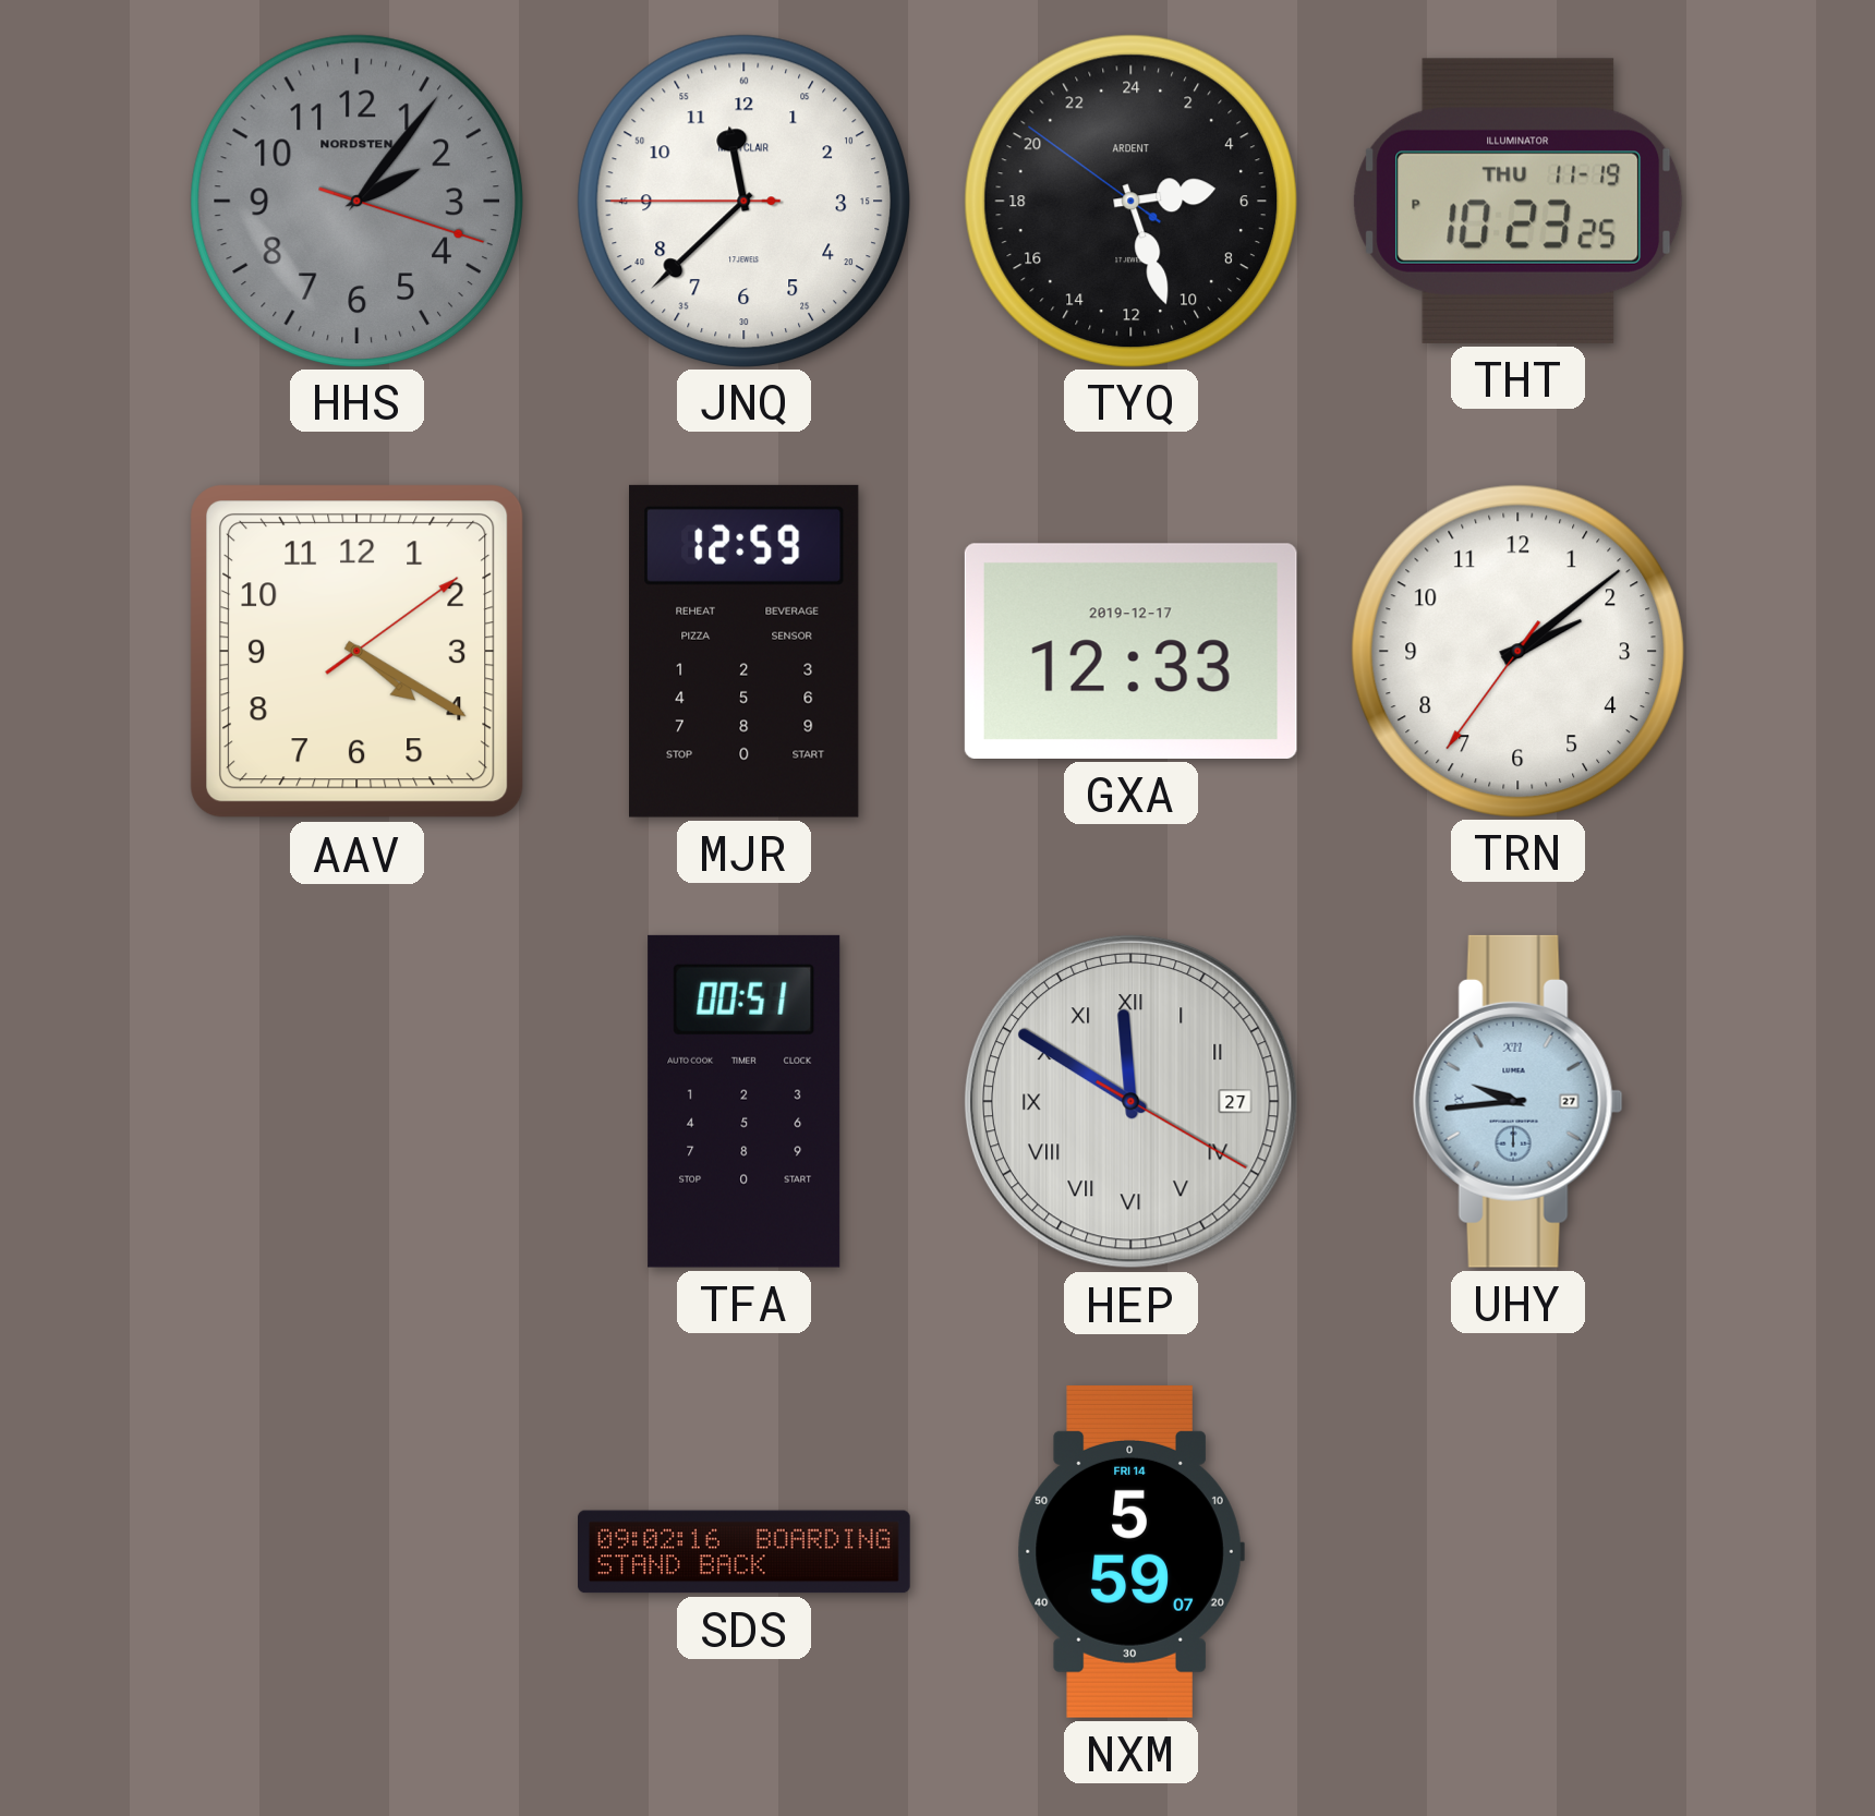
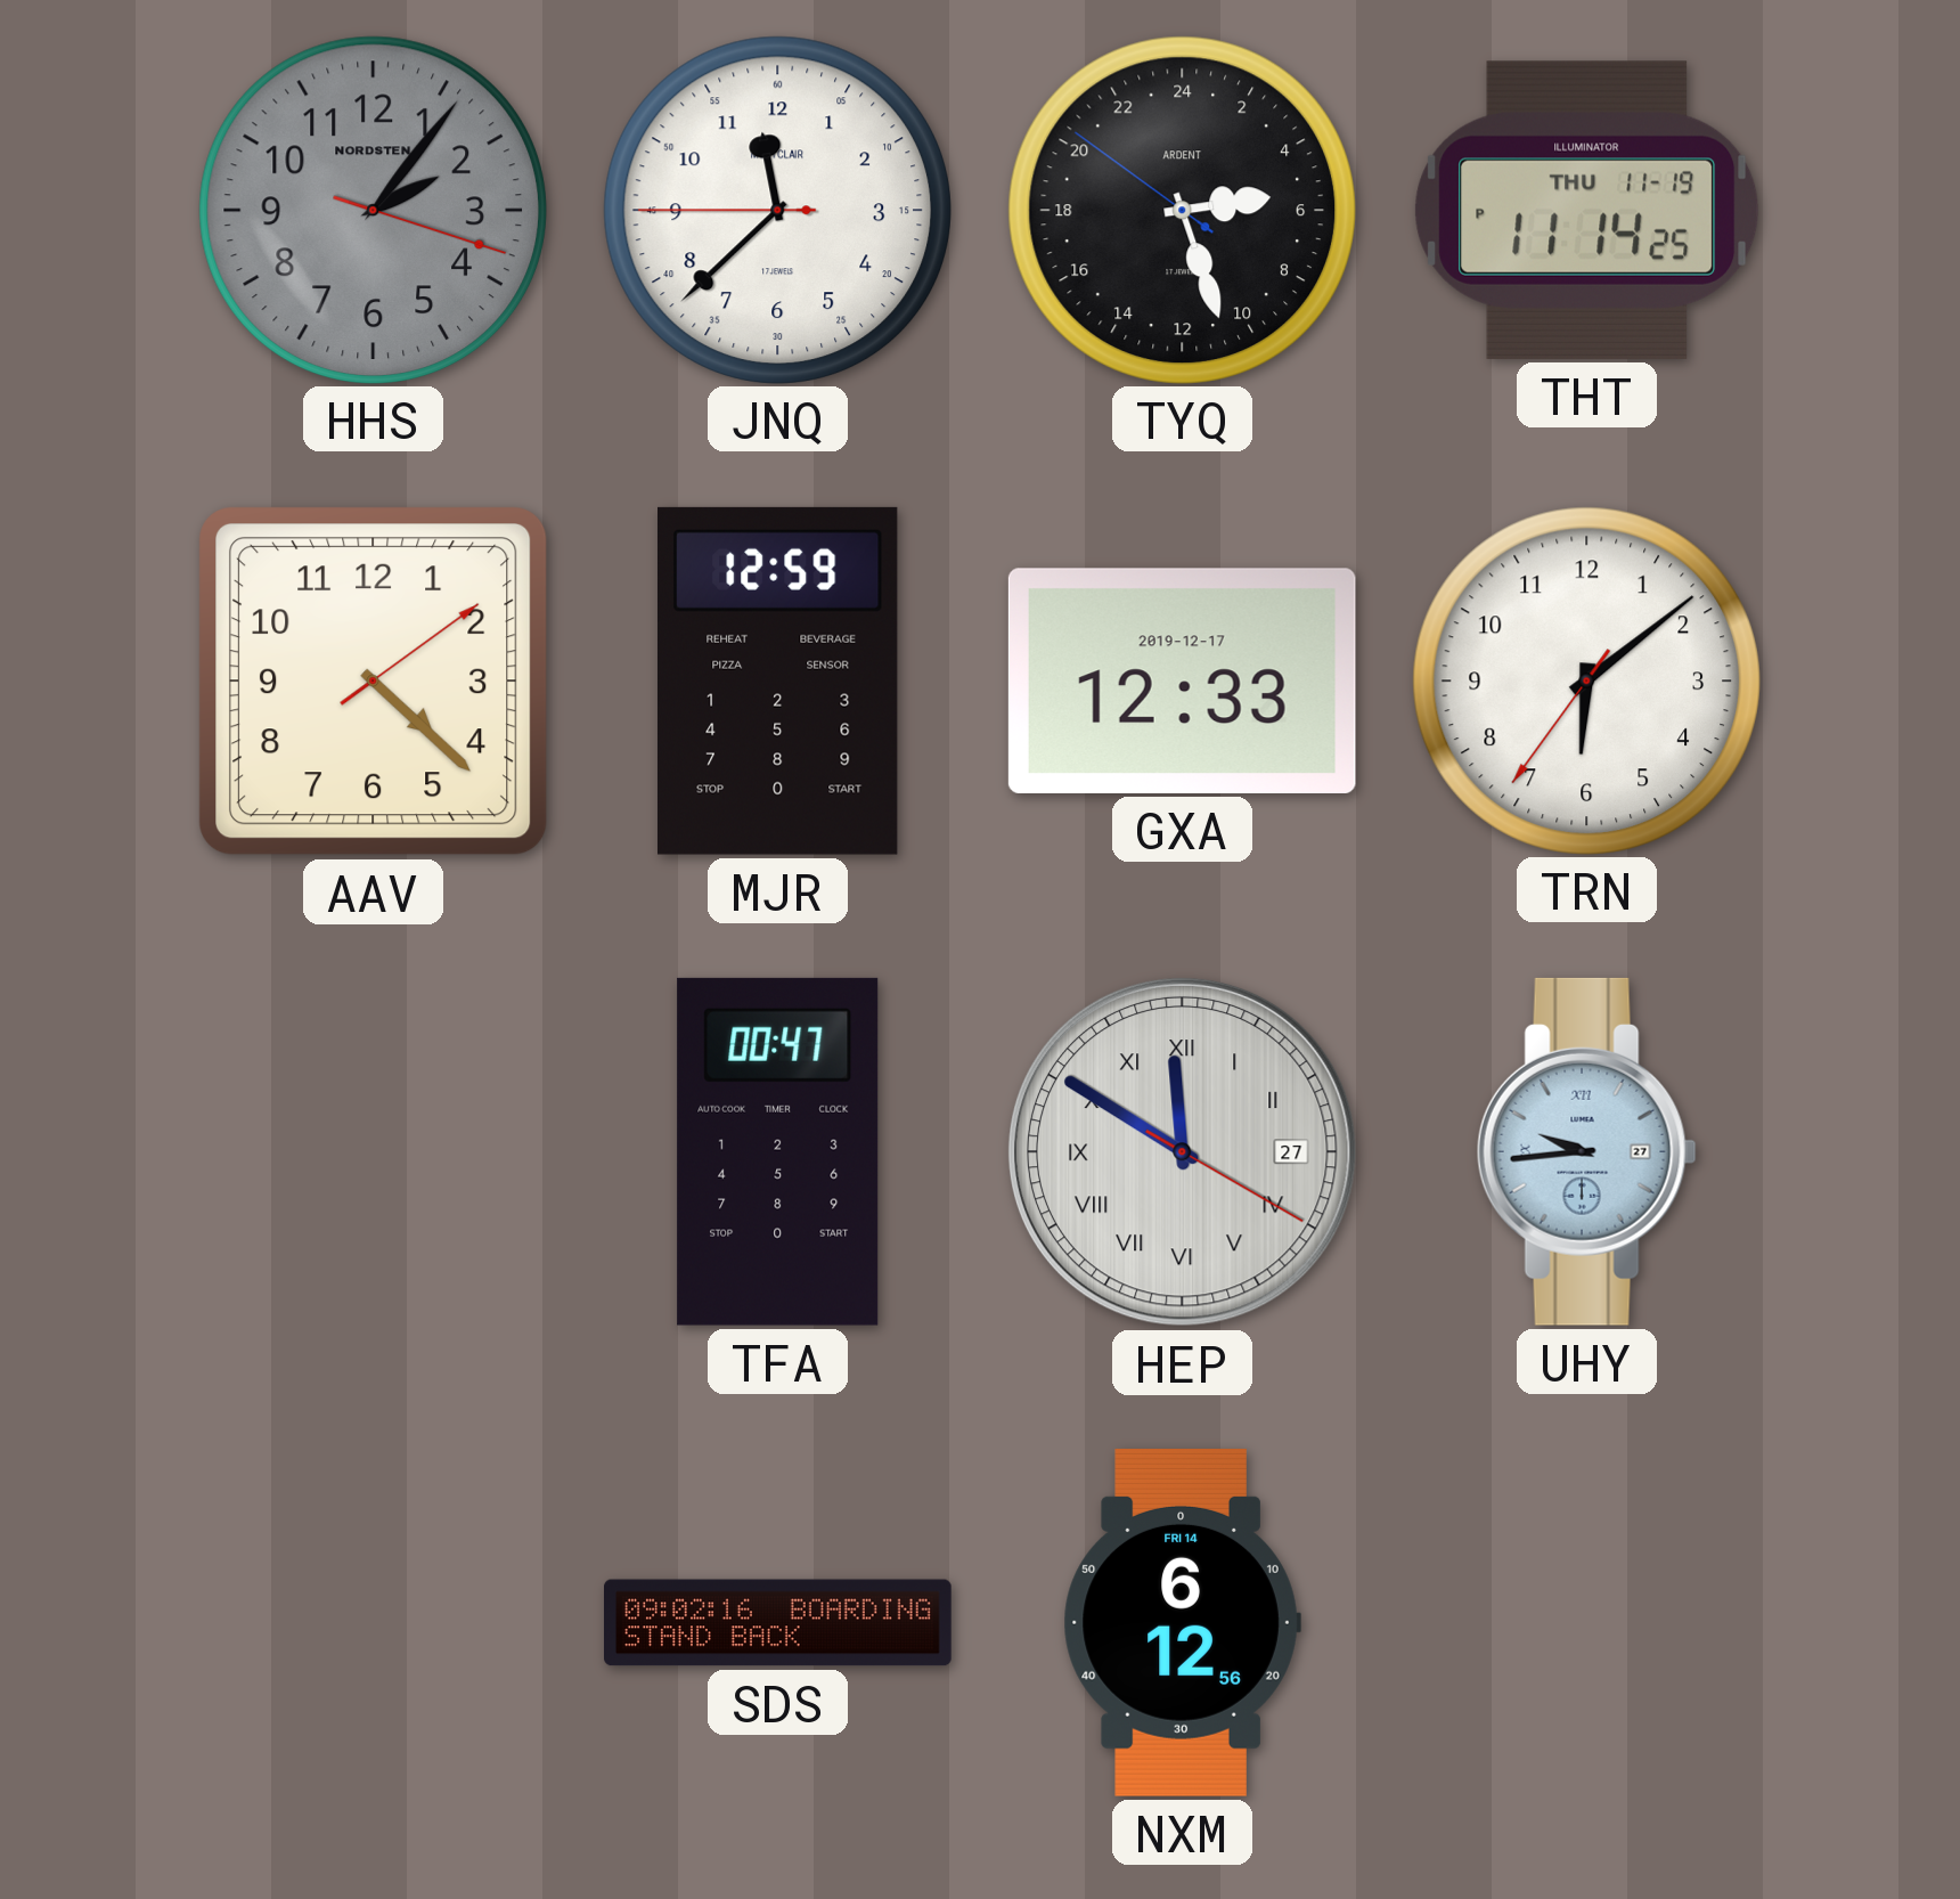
THT: 10:23 -> 11:14
AAV: 4:20 -> 4:22
TRN: 2:08 -> 6:08
TFA: 00:51 -> 00:47
NXM: 5:59 -> 6:12
